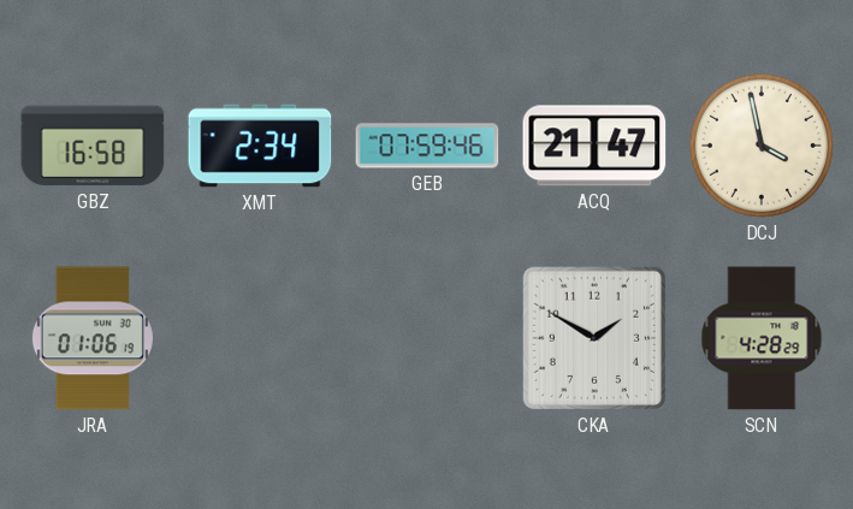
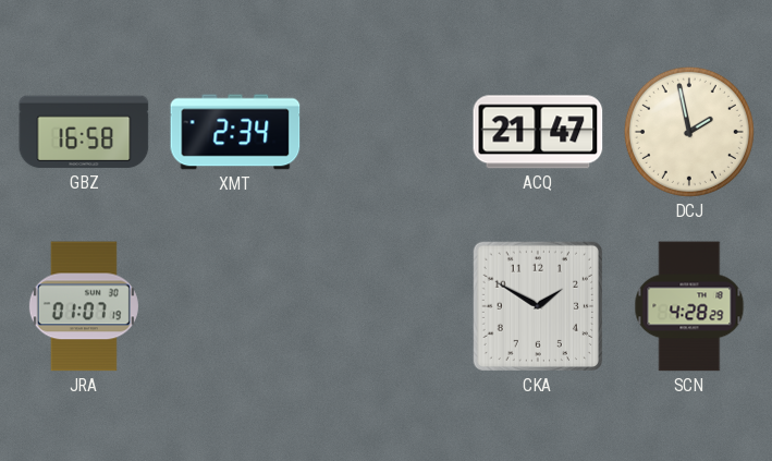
GEB: 07:59 -> none
DCJ: 3:58 -> 1:58
JRA: 01:06 -> 01:07
